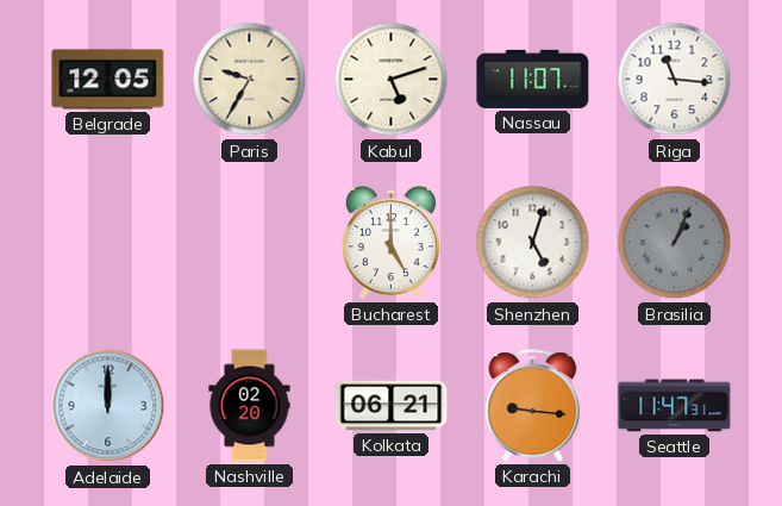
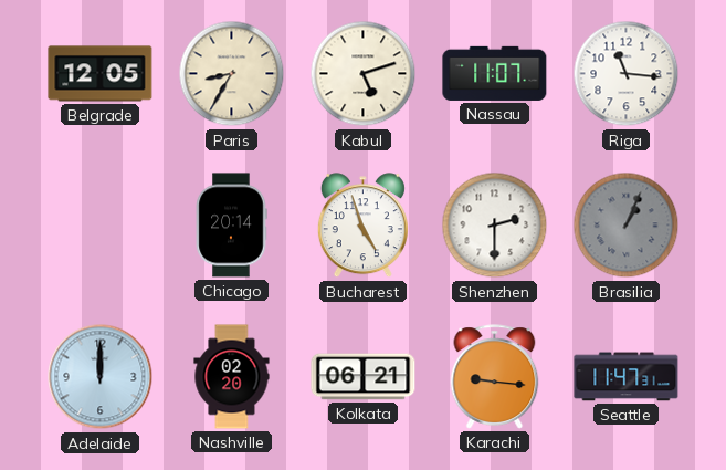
Paris: 9:35 -> 8:35
Chicago: none -> 20:14
Bucharest: 5:00 -> 4:57
Shenzhen: 5:03 -> 2:30
